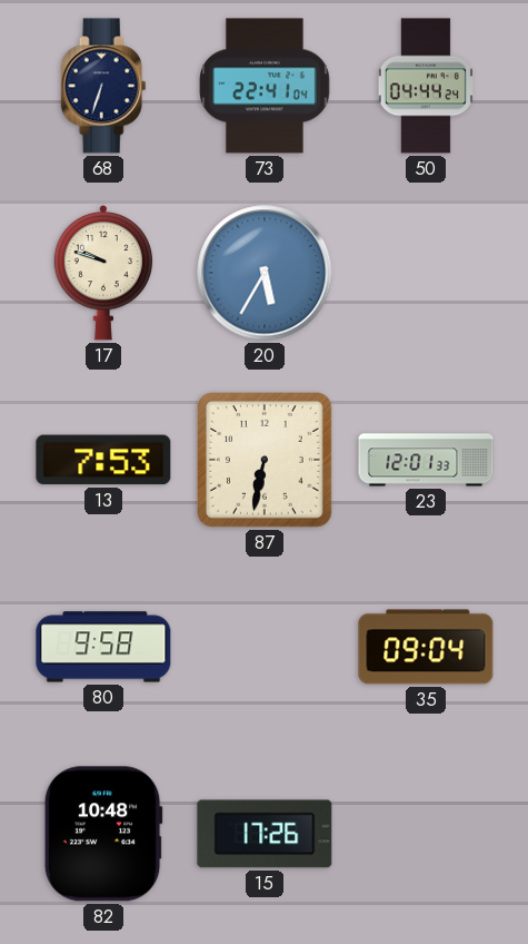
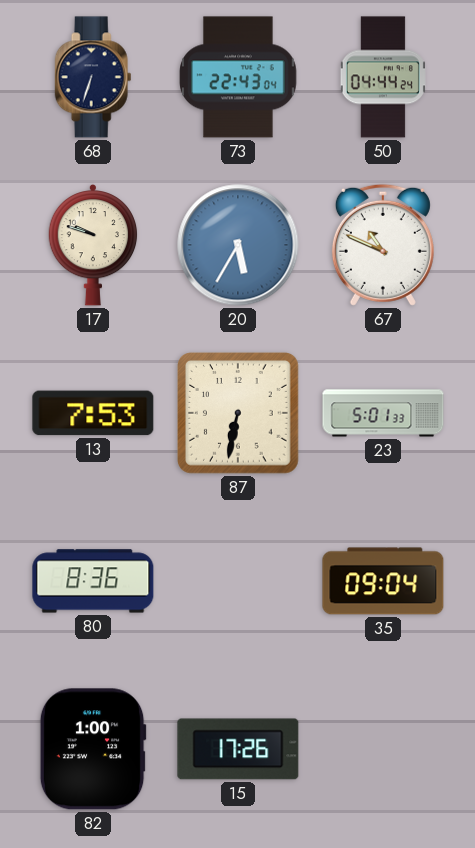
73: 22:41 -> 22:43
67: none -> 10:49
23: 12:01 -> 5:01
80: 9:58 -> 8:36
82: 10:48 -> 1:00
